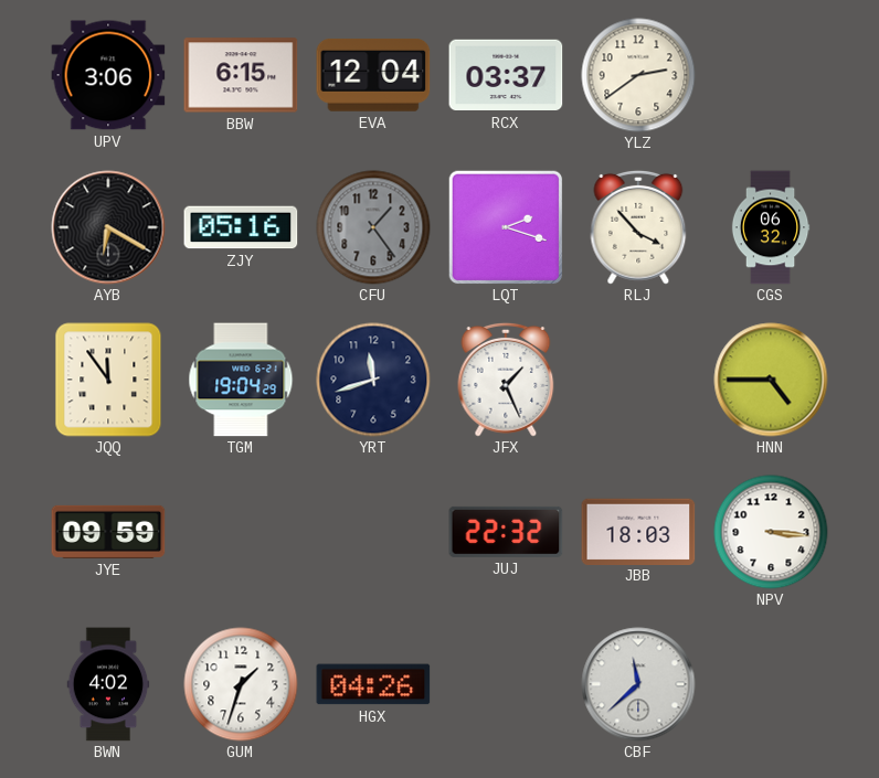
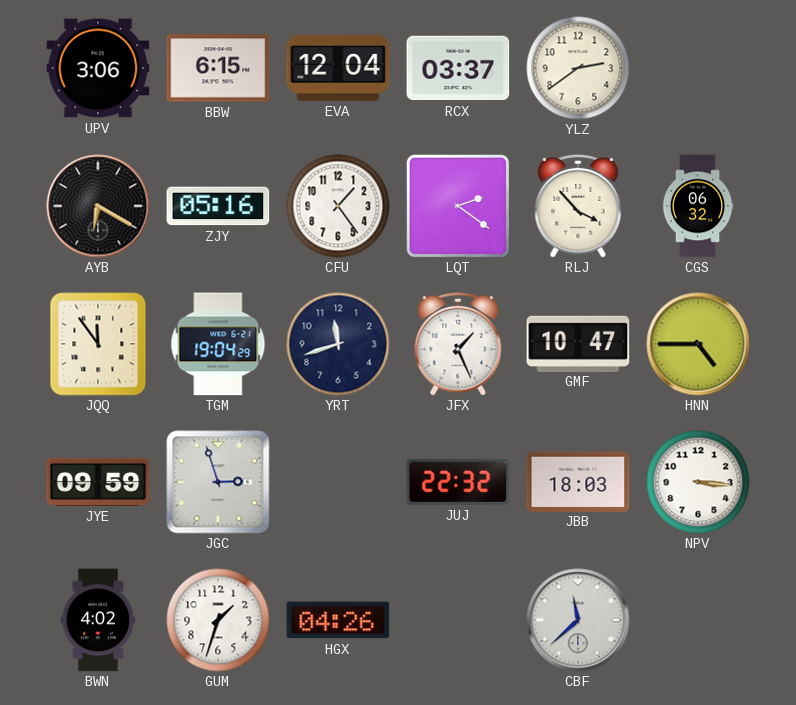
CFU dial: grey -> white
LQT: 2:18 -> 2:21
GMF: none -> 10:47
JGC: none -> 2:57
